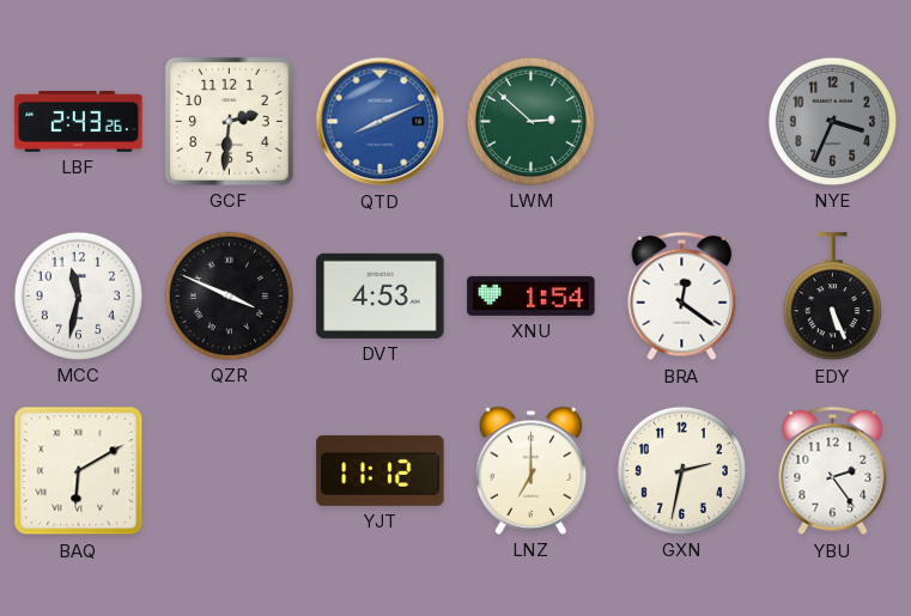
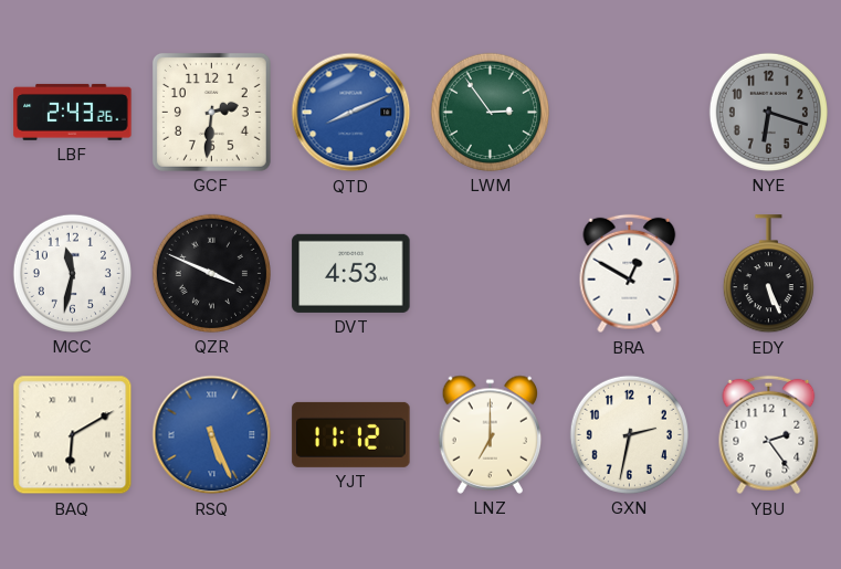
LWM: 2:52 -> 2:54
NYE: 3:34 -> 6:18
XNU: 1:54 -> none
BRA: 12:21 -> 12:50
RSQ: none -> 5:26
